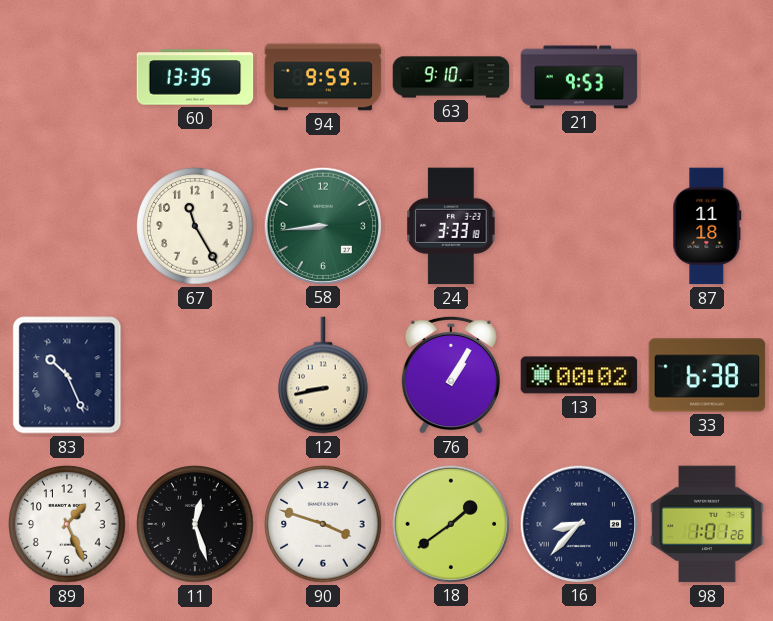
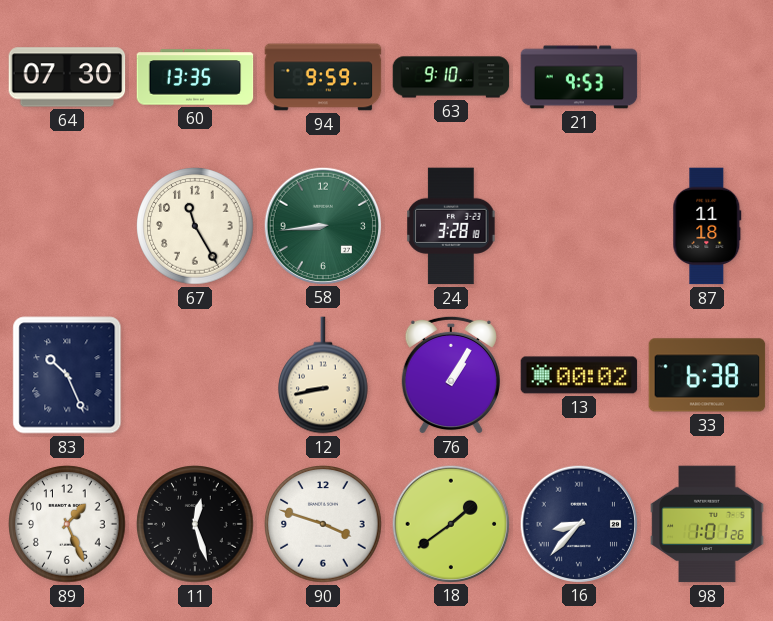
64: none -> 07:30
24: 3:33 -> 3:28
